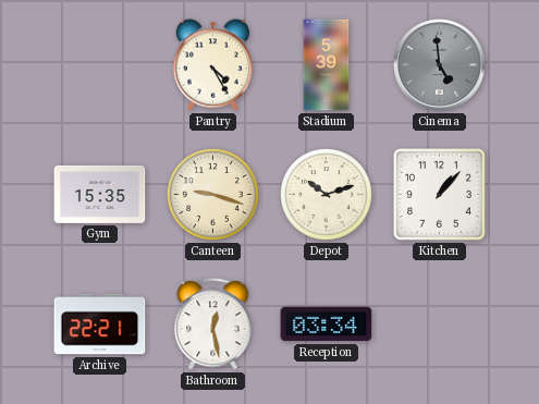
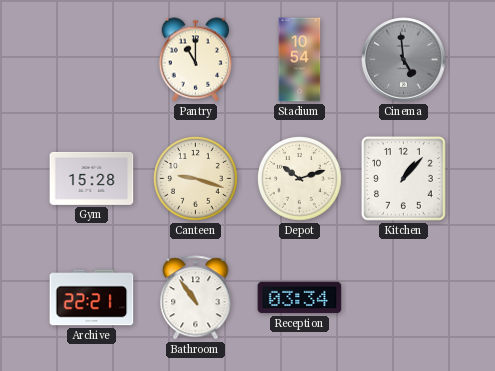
Pantry: 4:25 -> 11:00
Stadium: 5:39 -> 10:54
Gym: 15:35 -> 15:28
Bathroom: 12:28 -> 10:54
